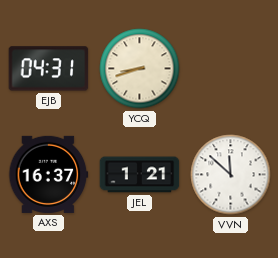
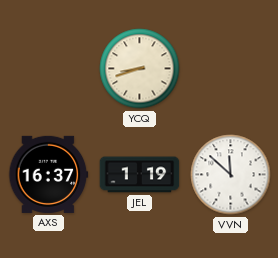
EJB: 04:31 -> none
JEL: 1:21 -> 1:19
